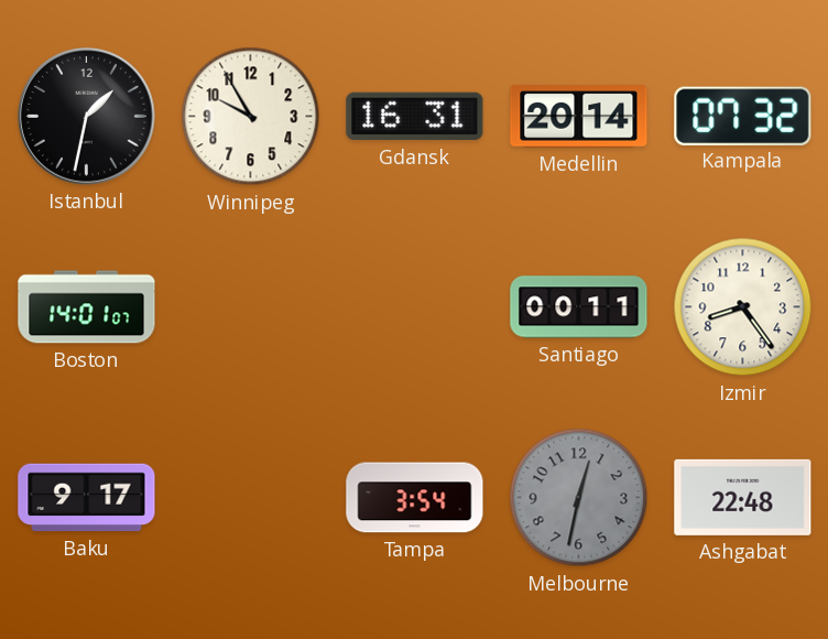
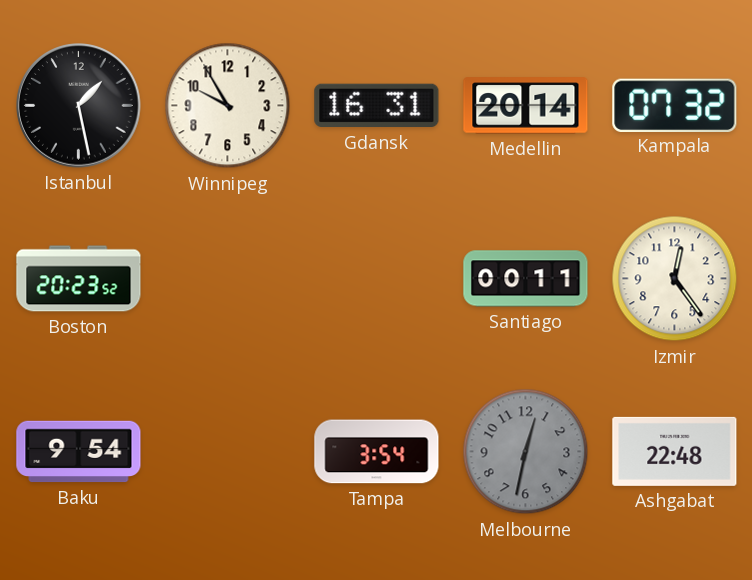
Istanbul: 1:32 -> 1:28
Boston: 14:01 -> 20:23
Izmir: 8:24 -> 12:24
Baku: 9:17 -> 9:54
